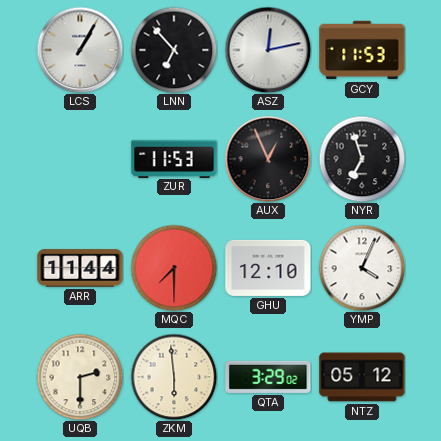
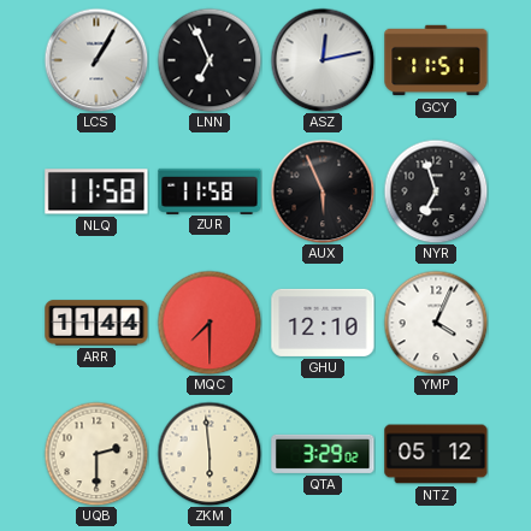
LNN: 6:53 -> 6:56
GCY: 11:53 -> 11:51
NLQ: none -> 11:58
ZUR: 11:53 -> 11:58
AUX: 12:56 -> 5:56
